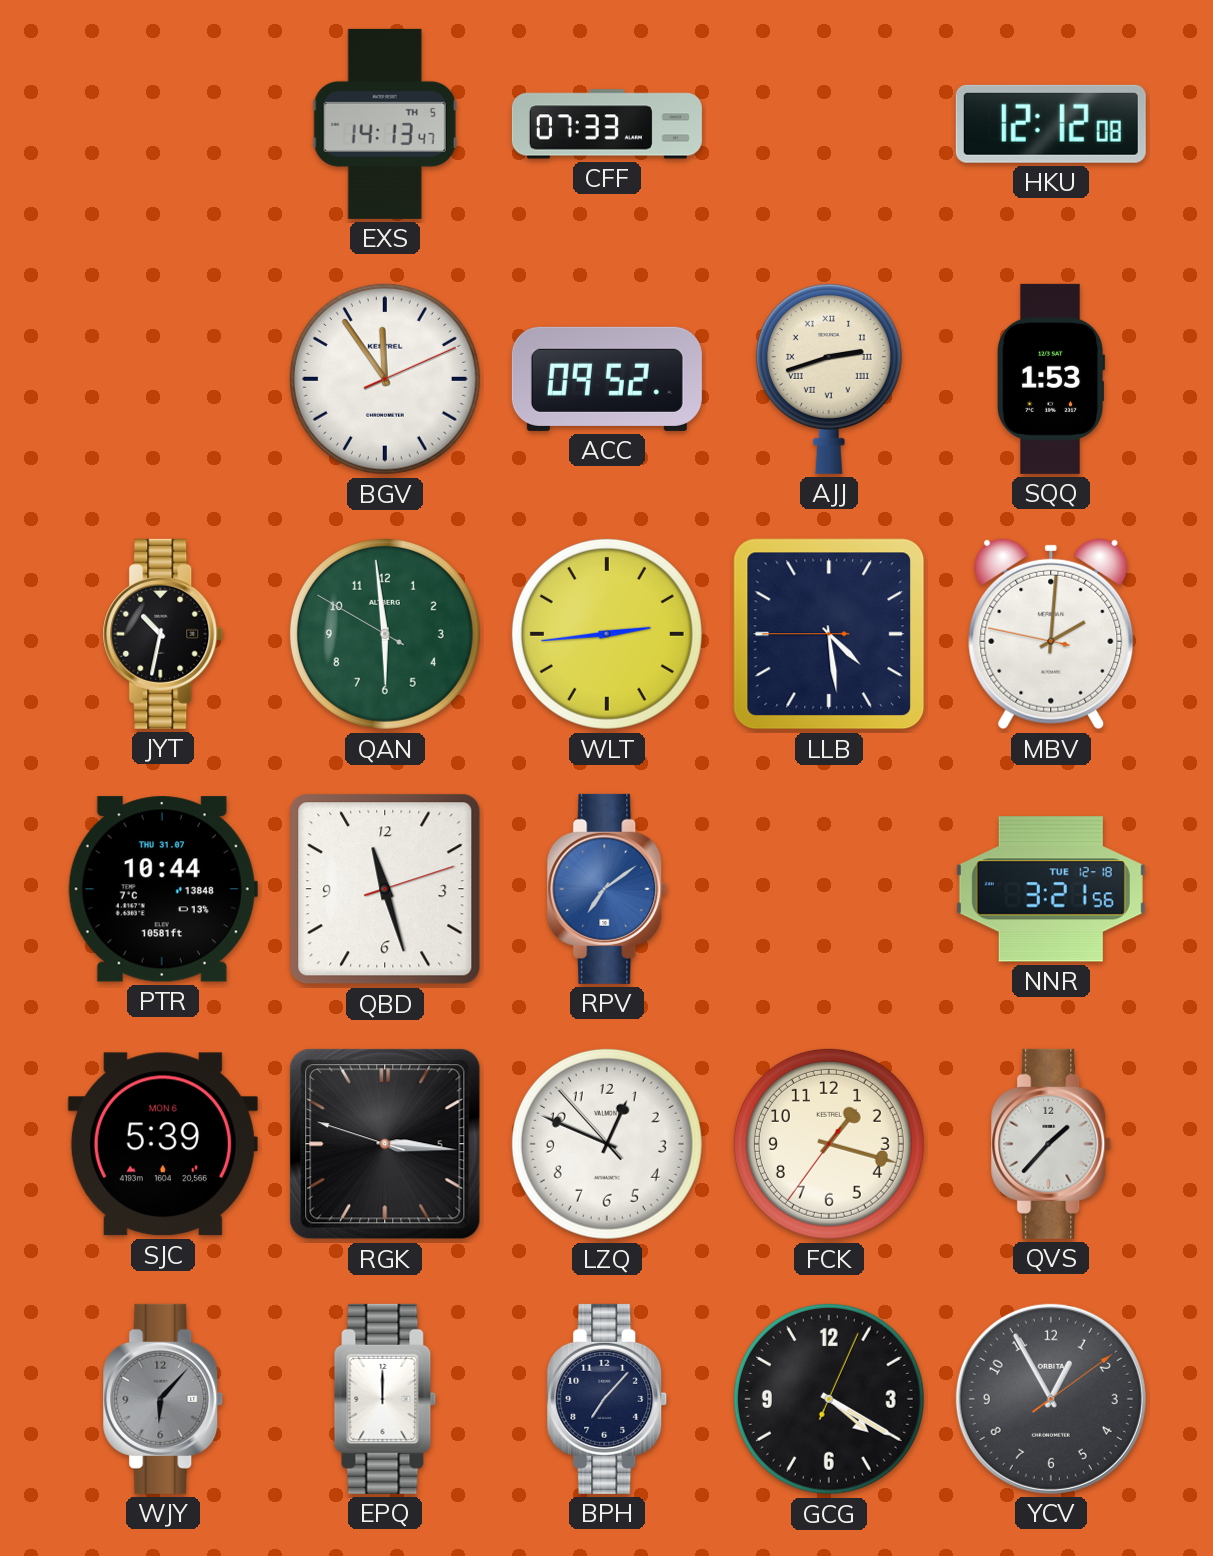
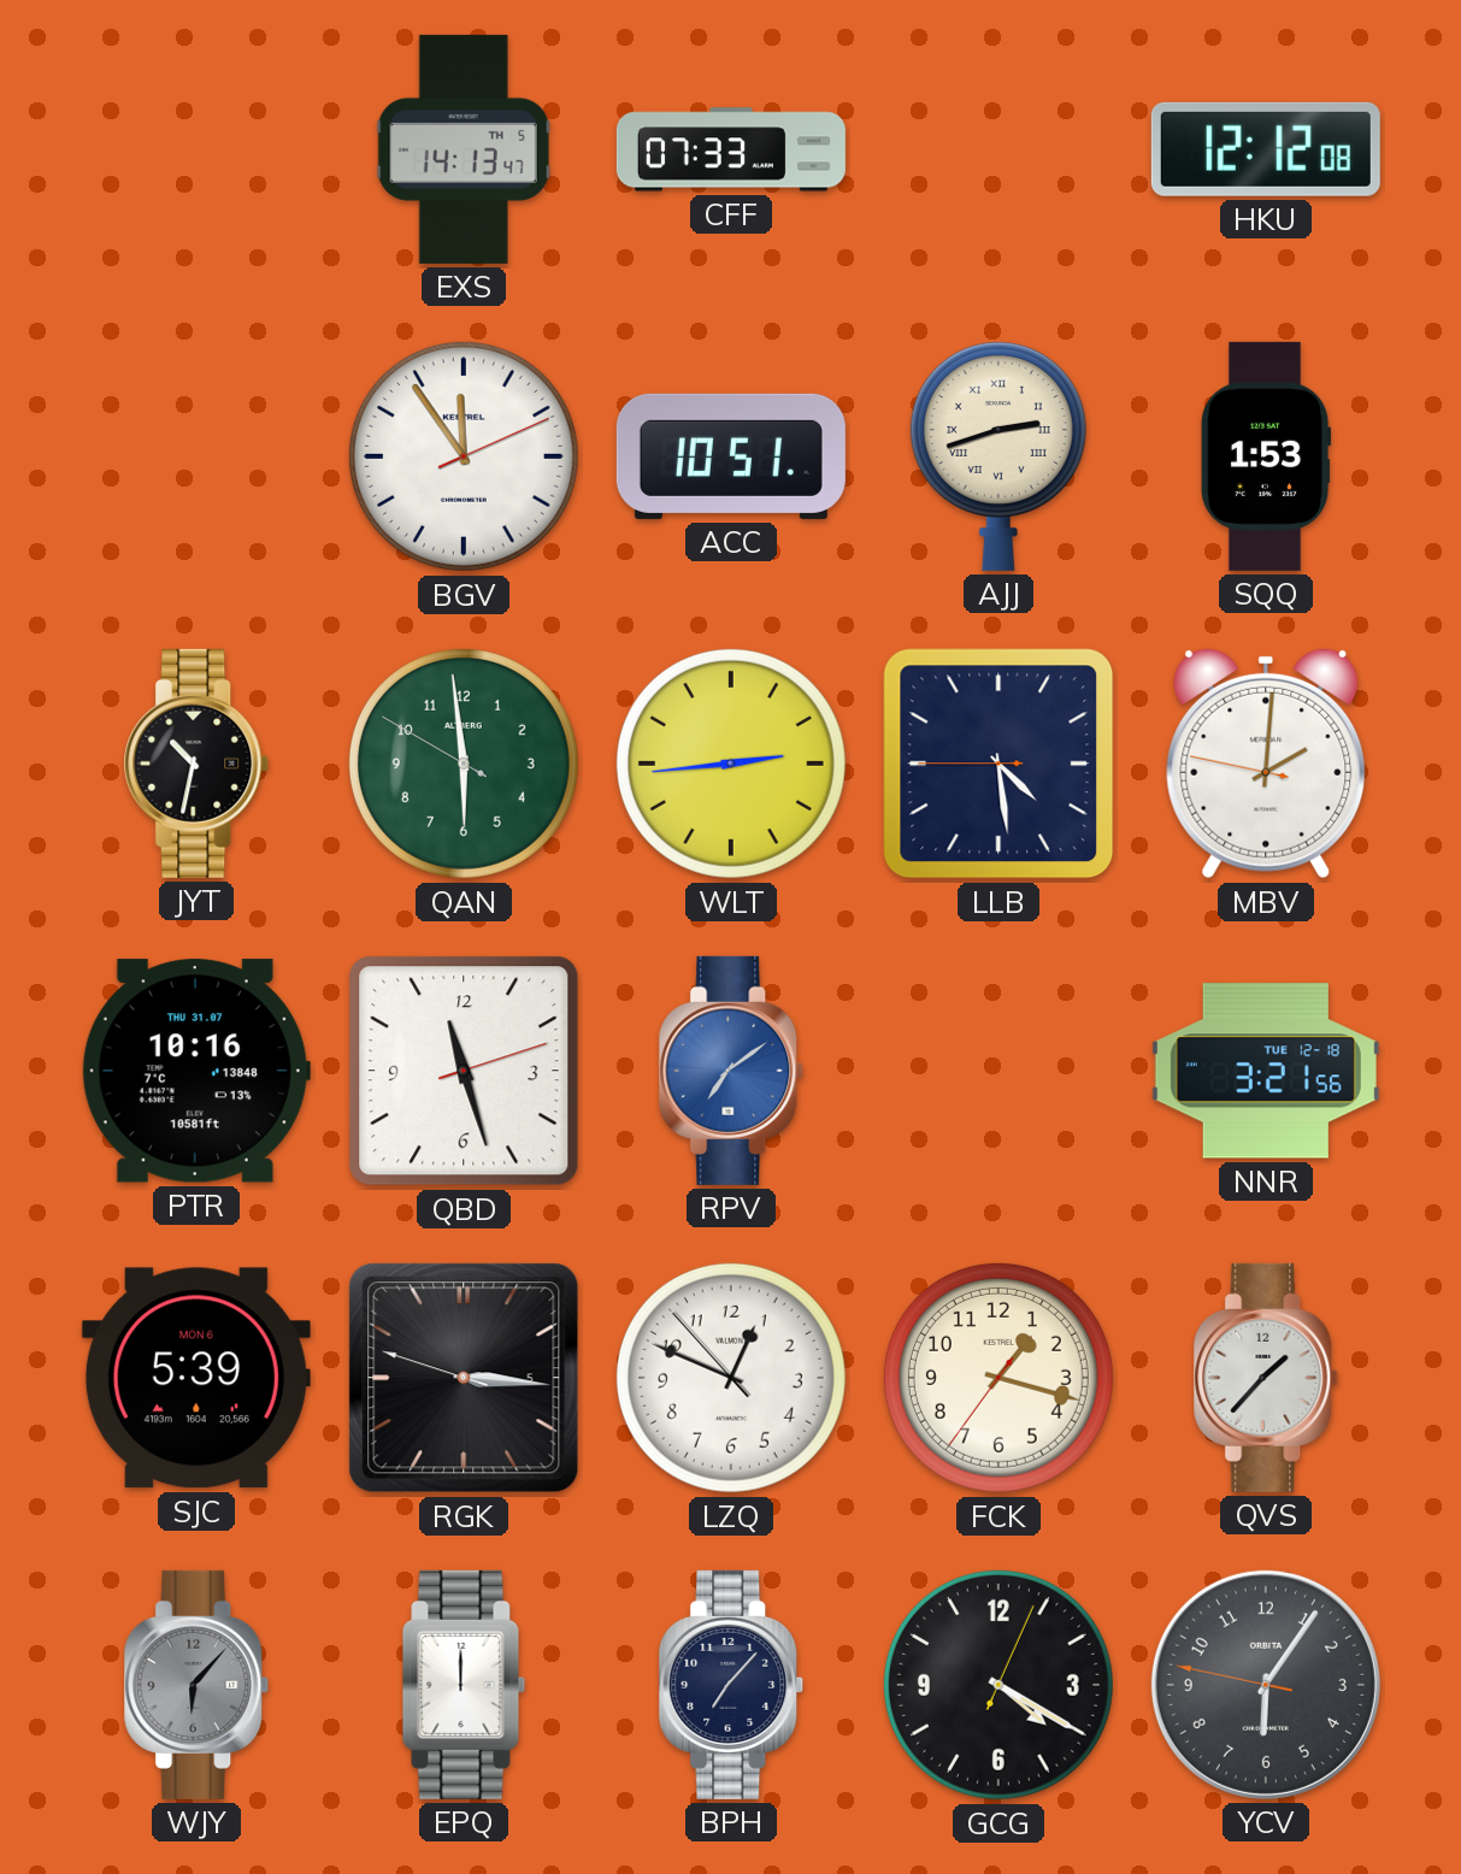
ACC: 09:52 -> 10:51
PTR: 10:44 -> 10:16
YCV: 12:55 -> 6:05
